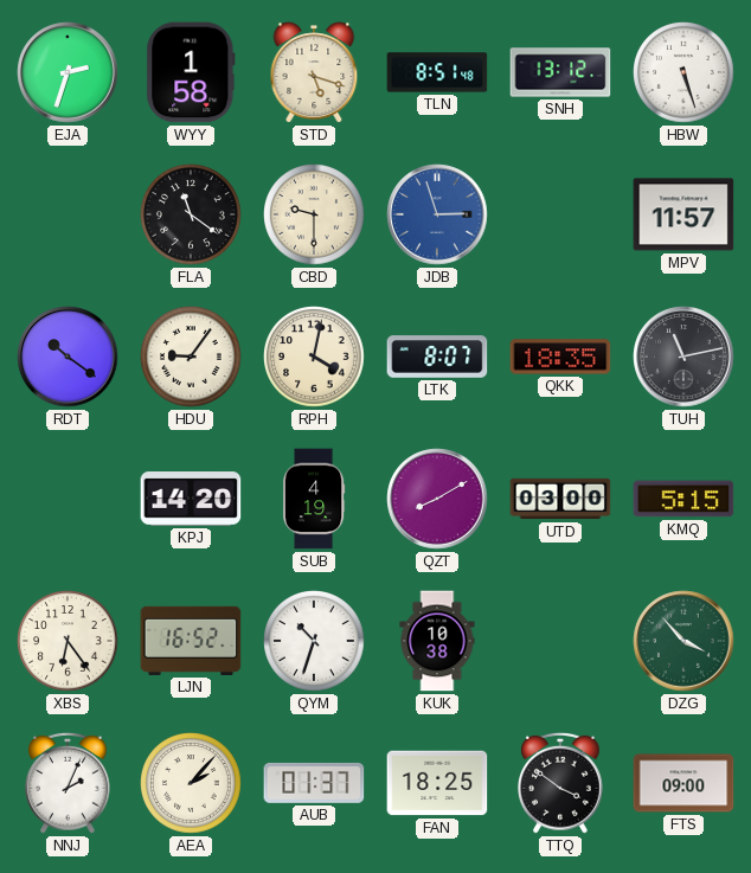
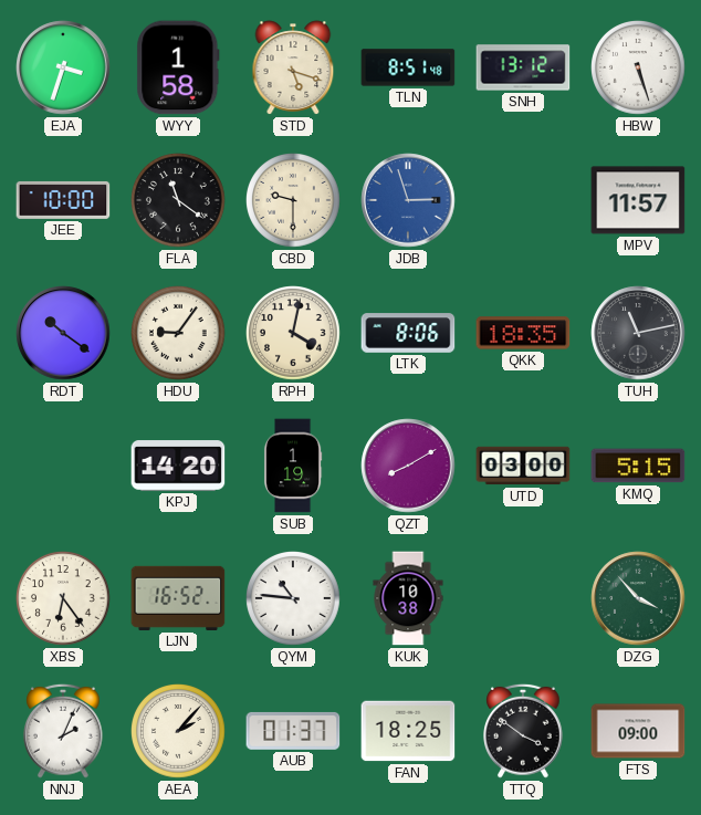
EJA: 2:33 -> 3:33
JEE: none -> 10:00
LTK: 8:07 -> 8:06
SUB: 4:19 -> 1:19
QYM: 10:33 -> 10:46
